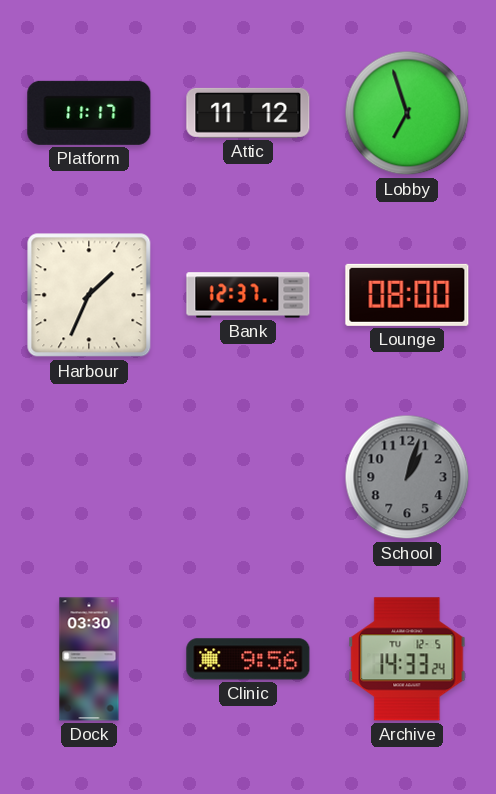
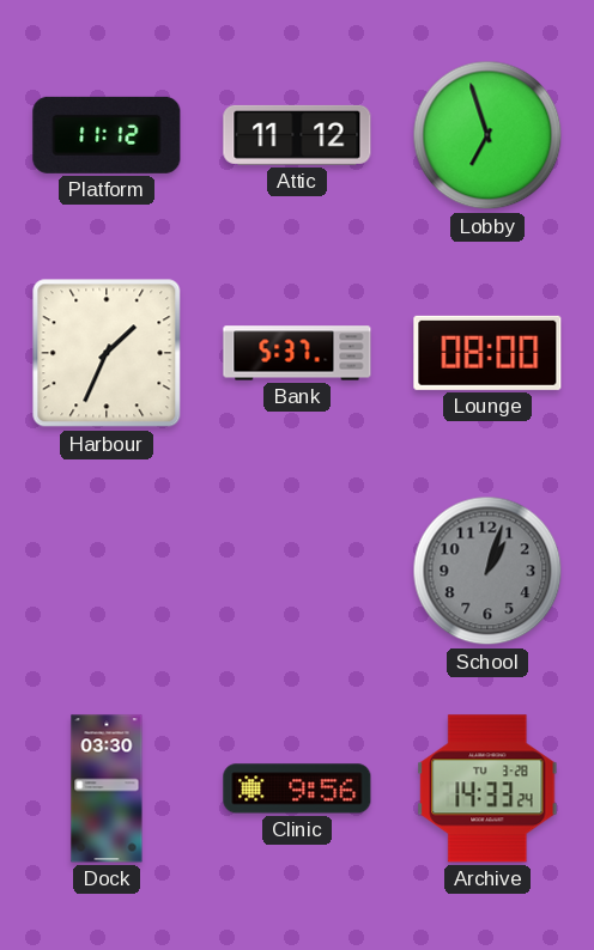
Platform: 11:17 -> 11:12
Bank: 12:37 -> 5:37
Archive date: TU 12-5 -> TU 3-28
